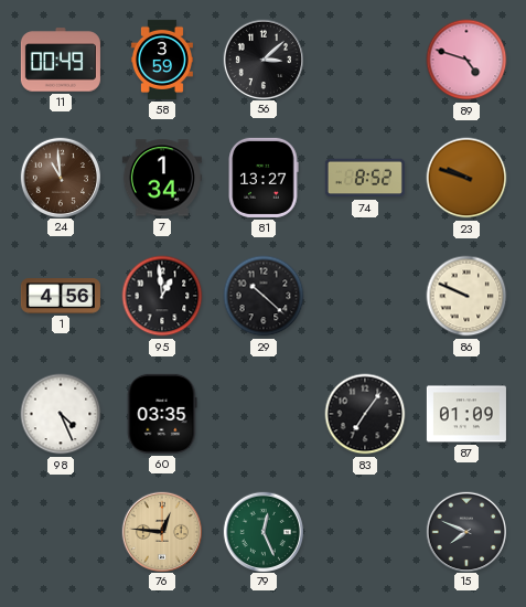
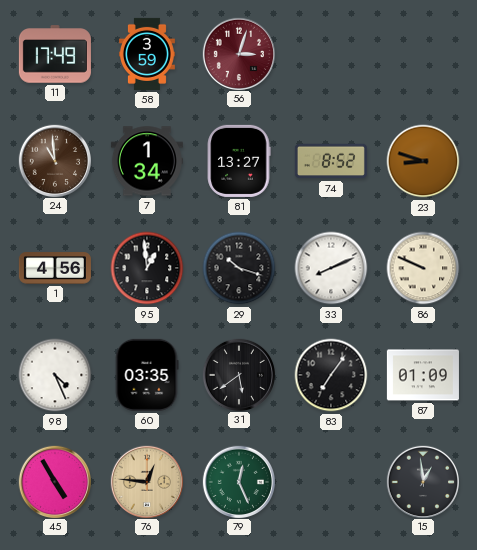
11: 00:49 -> 17:49
56: 3:08 -> 3:03
56 dial: black -> burgundy
89: 4:48 -> none
23: 9:48 -> 8:48
29: 10:22 -> 10:18
33: none -> 8:11
31: none -> 5:39
45: none -> 4:55
15: 7:49 -> 12:59
